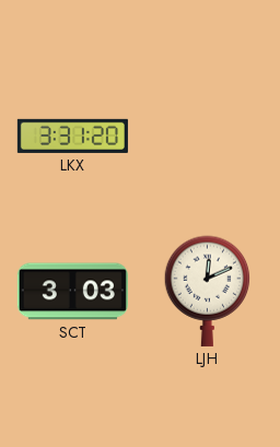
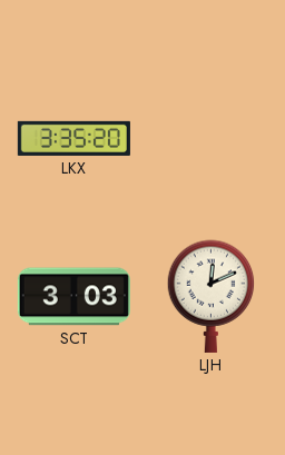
LKX: 3:31 -> 3:35
